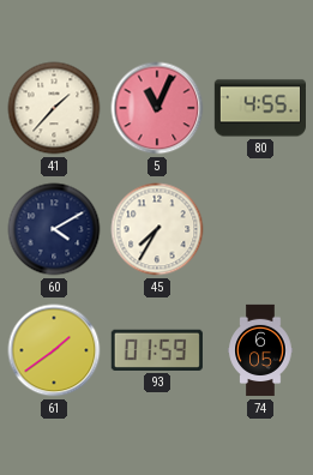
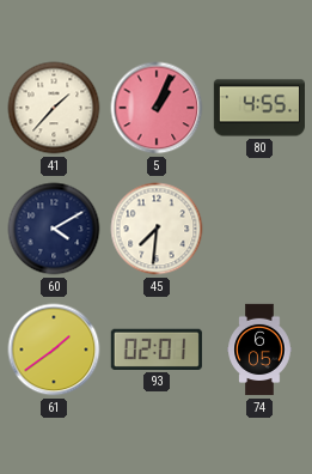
5: 11:04 -> 1:04
45: 7:35 -> 7:31
93: 01:59 -> 02:01
